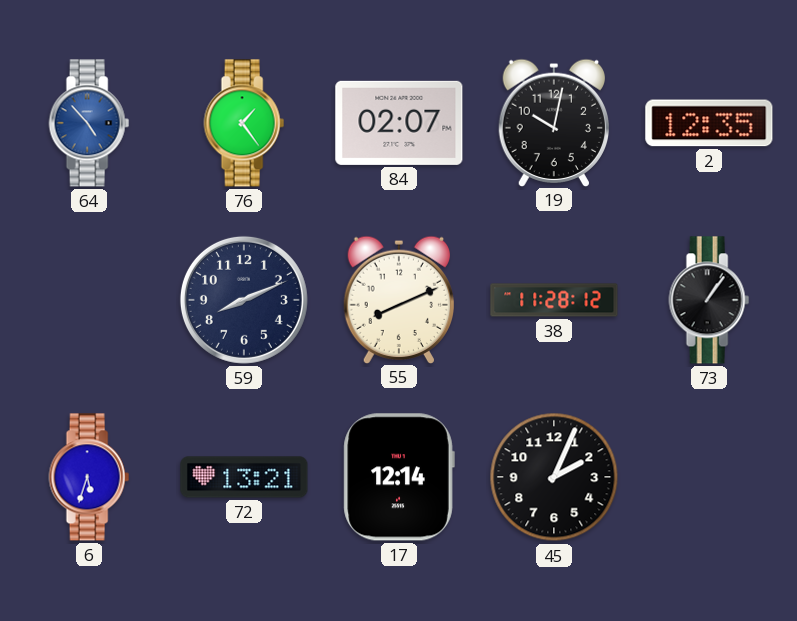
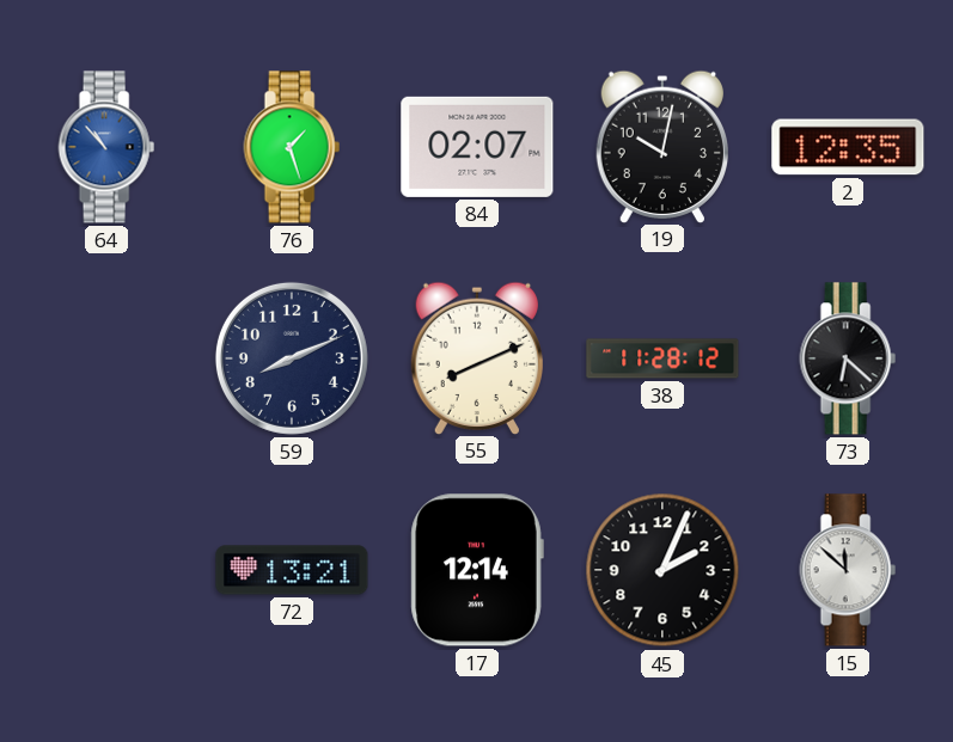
64: 4:53 -> 10:53
76: 1:24 -> 1:27
73: 1:06 -> 6:22
6: 5:33 -> none
15: none -> 11:52
